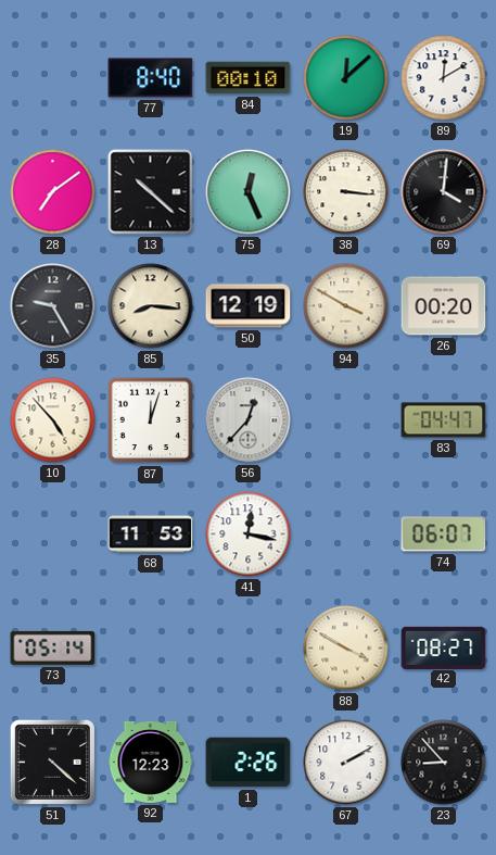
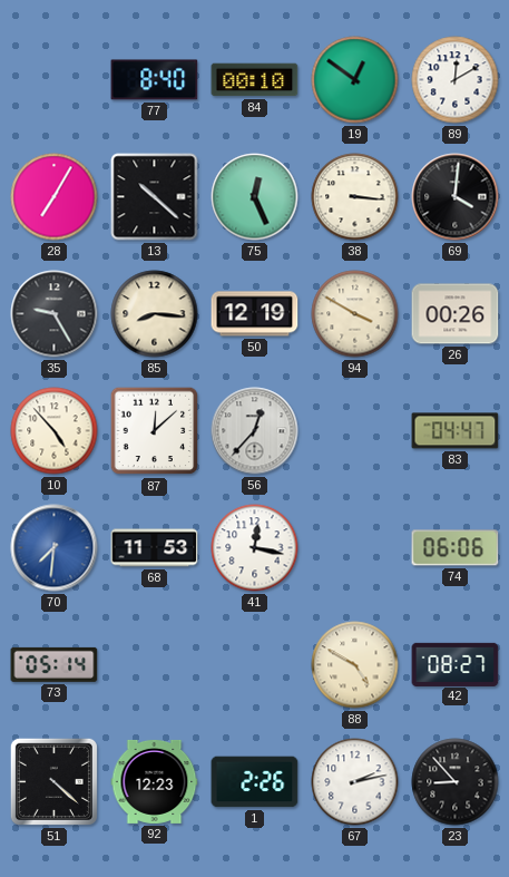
19: 12:08 -> 12:51
28: 7:09 -> 7:05
26: 00:20 -> 00:26
87: 12:03 -> 12:08
70: none -> 7:31
74: 06:07 -> 06:06
88: 3:50 -> 4:50
67: 2:10 -> 2:13
